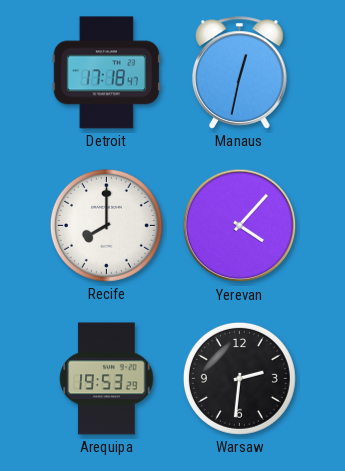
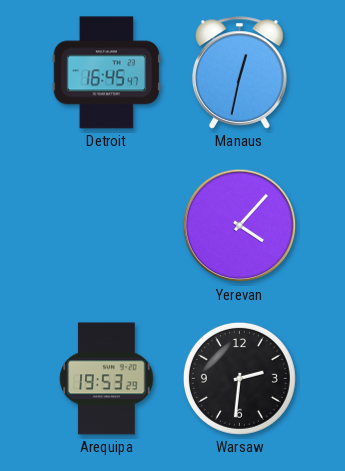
Detroit: 17:18 -> 16:45
Recife: 8:00 -> none
